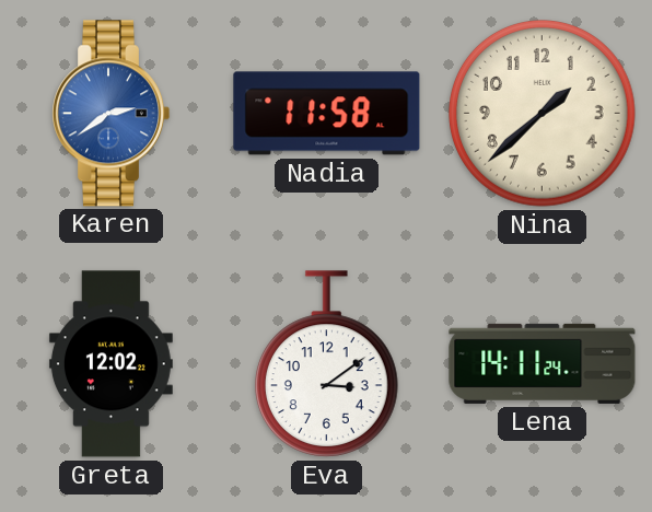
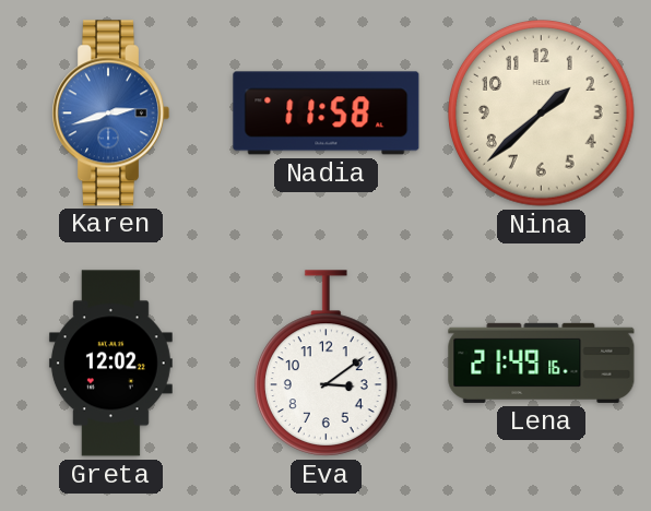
Karen: 2:39 -> 2:42
Lena: 14:11 -> 21:49
